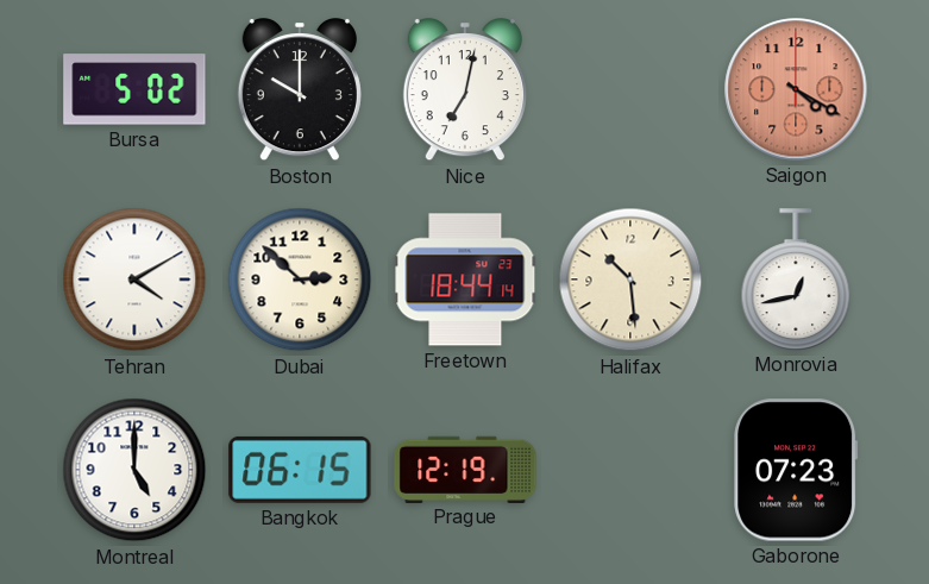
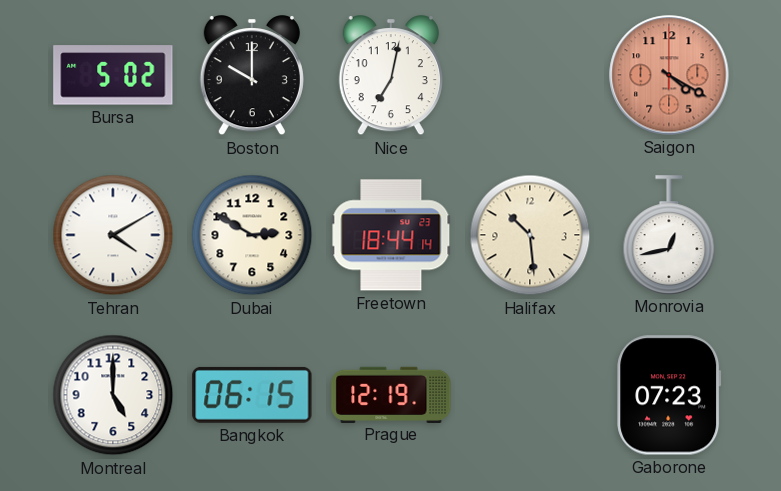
Dubai: 2:52 -> 2:50
